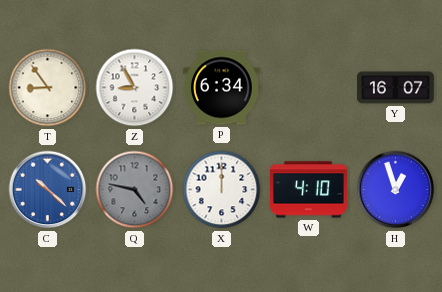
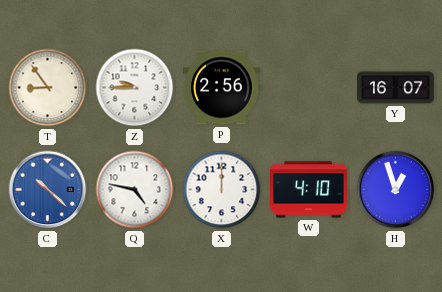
Z: 8:55 -> 9:45
P: 6:34 -> 2:56
Q dial: grey -> white
